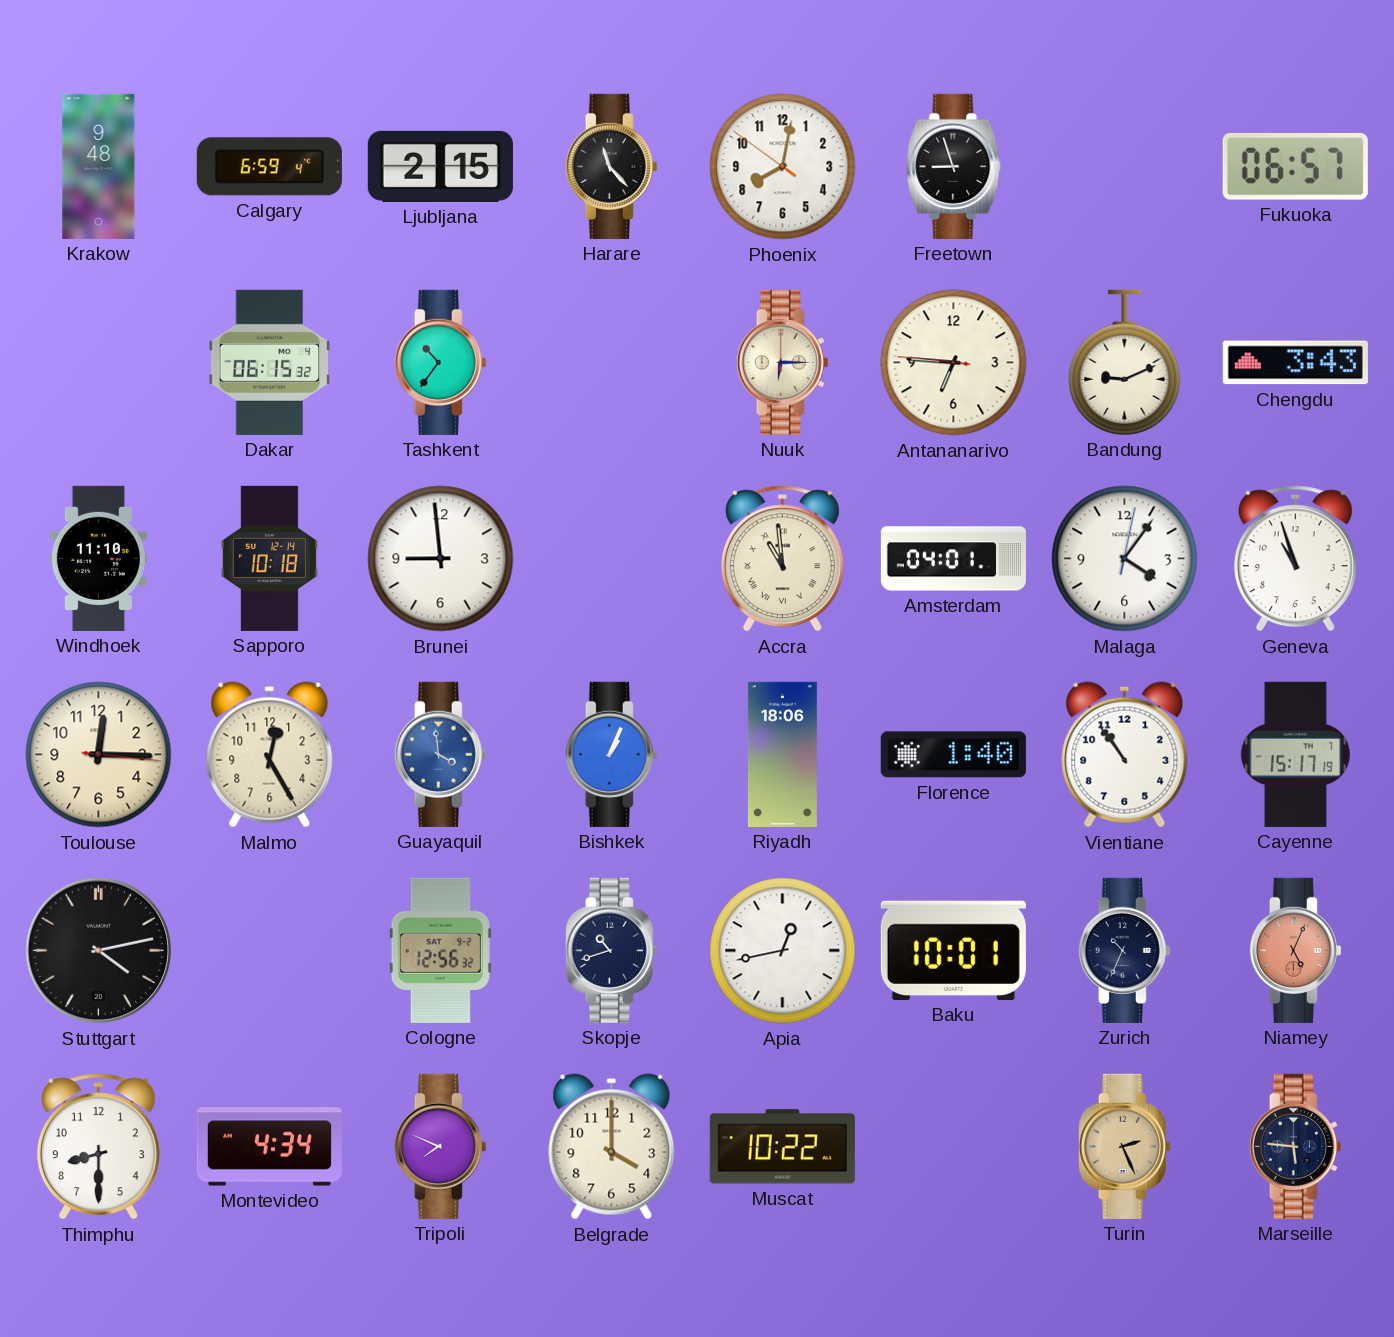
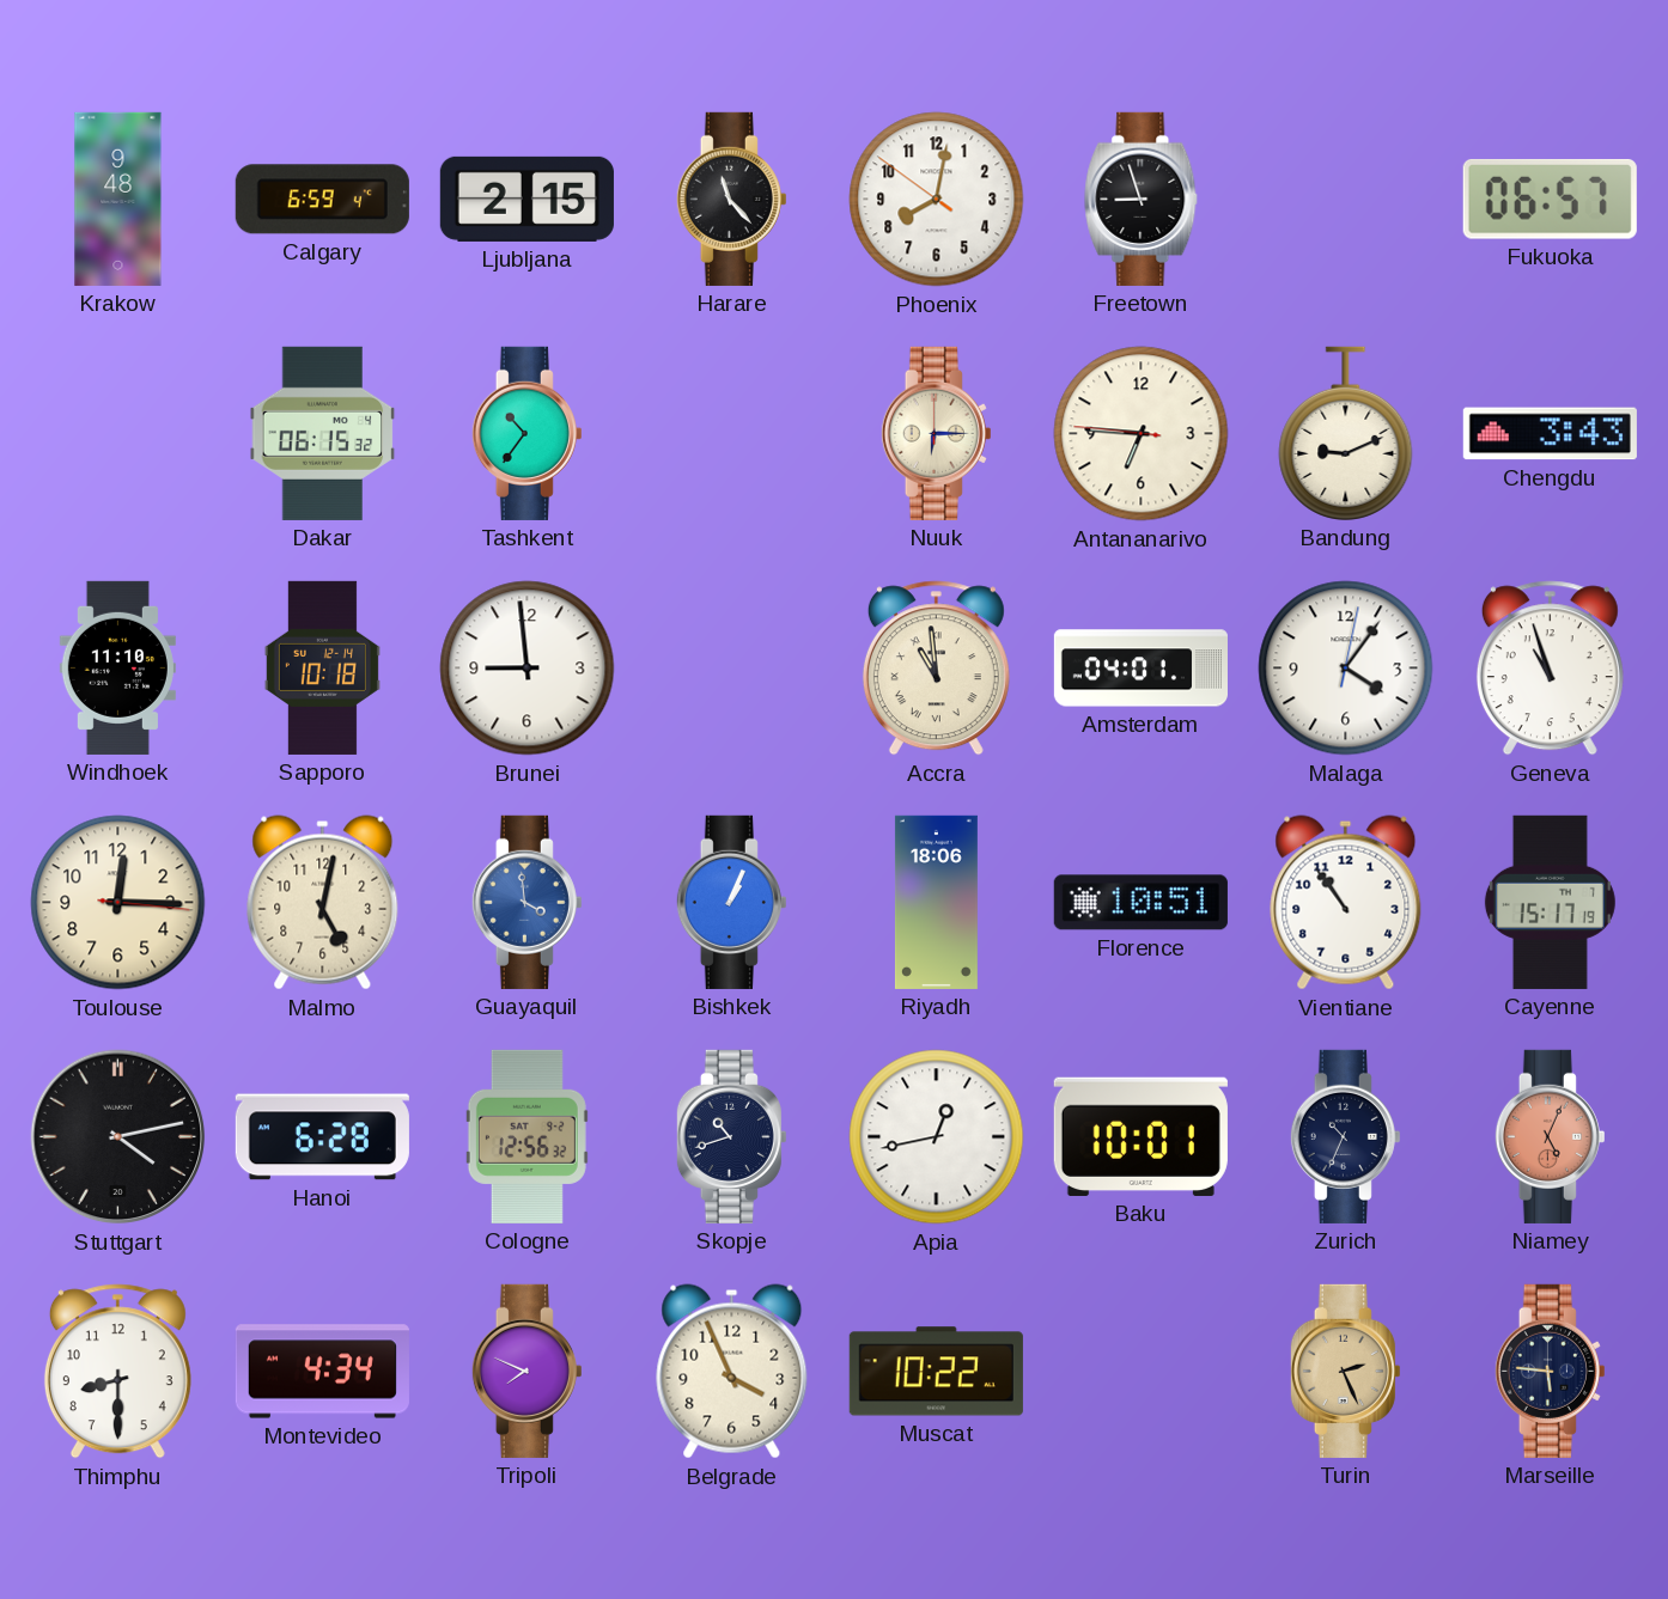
Malmo: 12:25 -> 5:02
Florence: 1:40 -> 10:51
Hanoi: none -> 6:28
Belgrade: 4:00 -> 3:56
